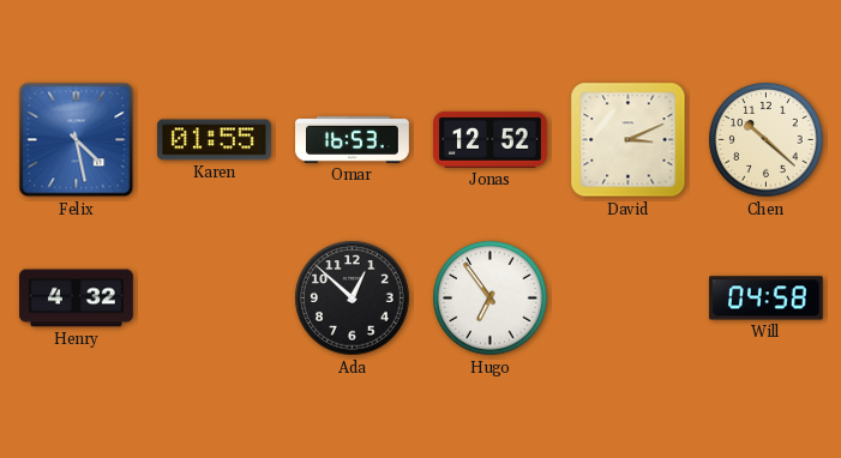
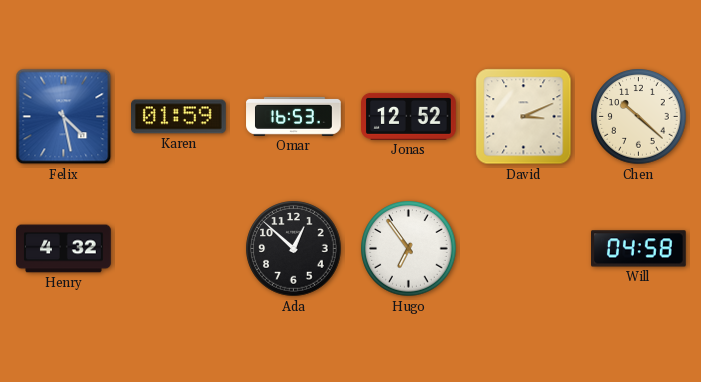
Karen: 01:55 -> 01:59
